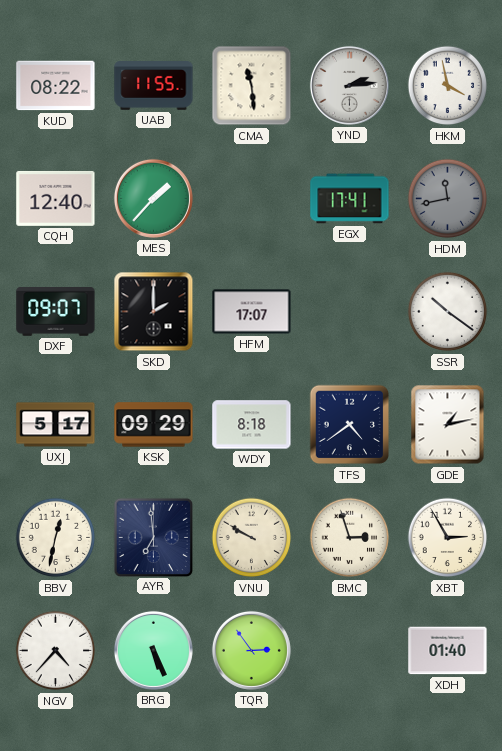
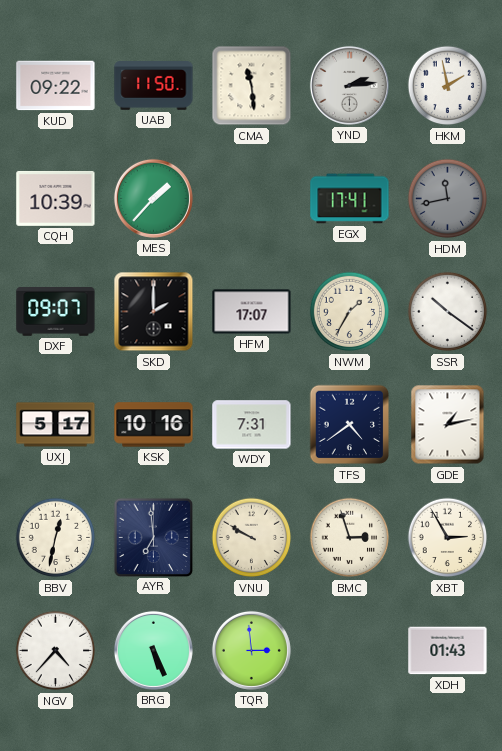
KUD: 08:22 -> 09:22
UAB: 11:55 -> 11:50
HKM: 3:58 -> 1:58
CQH: 12:40 -> 10:39
NWM: none -> 1:35
KSK: 09:29 -> 10:16
WDY: 8:18 -> 7:31
TQR: 2:54 -> 2:59
XDH: 01:40 -> 01:43
